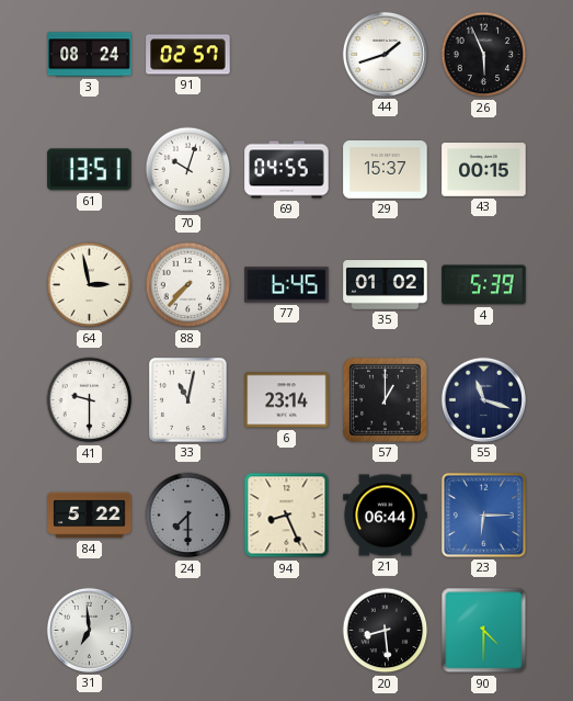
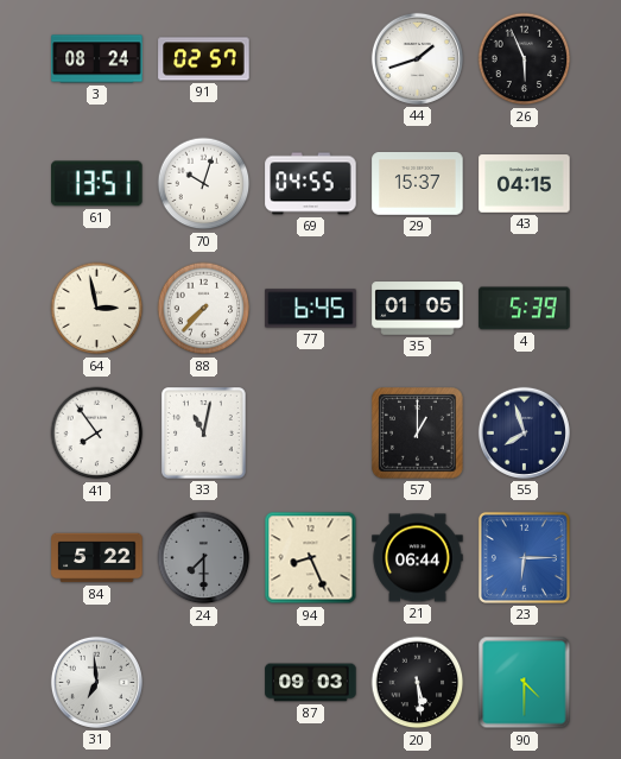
43: 00:15 -> 04:15
35: 01:02 -> 01:05
41: 9:30 -> 7:54
6: 23:14 -> none
55: 11:18 -> 7:57
87: none -> 09:03
20: 8:29 -> 5:29
